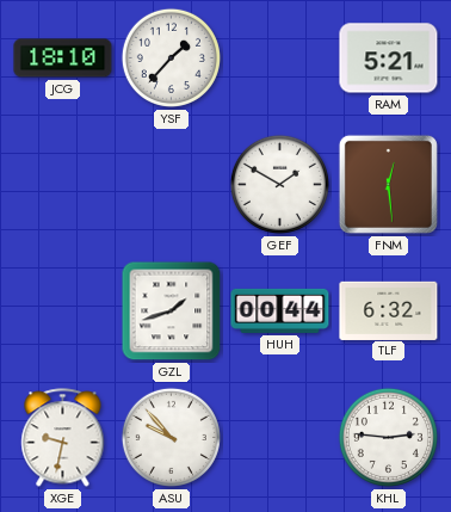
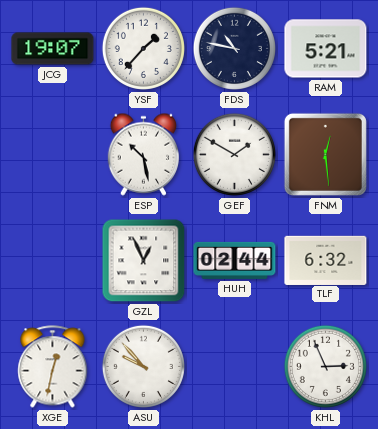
JCG: 18:10 -> 19:07
FDS: none -> 10:47
ESP: none -> 10:28
GZL: 1:42 -> 12:56
HUH: 00:44 -> 02:44
XGE: 9:32 -> 12:32
KHL: 2:46 -> 2:56
